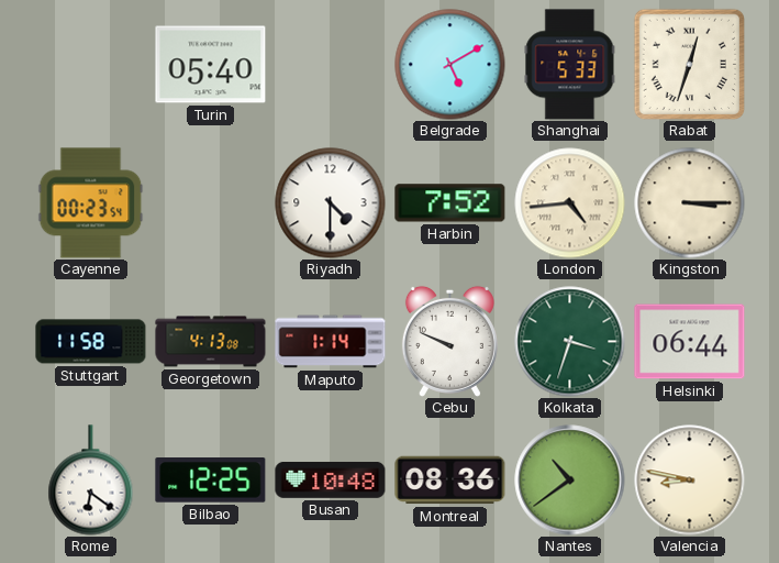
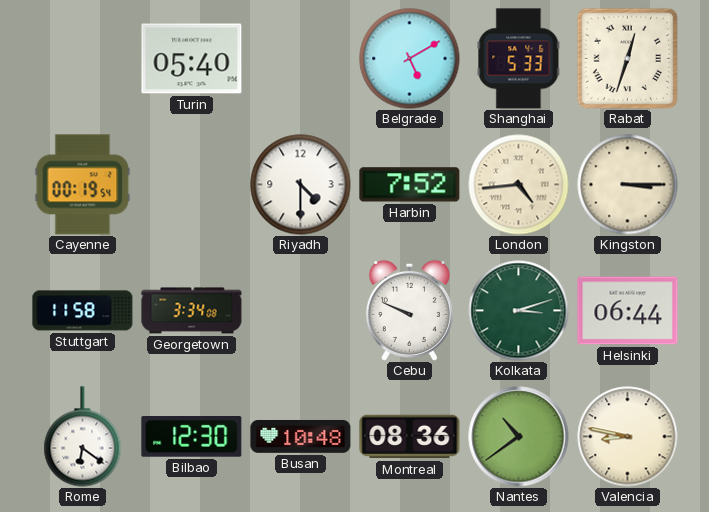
Cayenne: 00:23 -> 00:19
Georgetown: 4:13 -> 3:34
Maputo: 1:14 -> none
Kolkata: 3:33 -> 3:12
Bilbao: 12:25 -> 12:30
